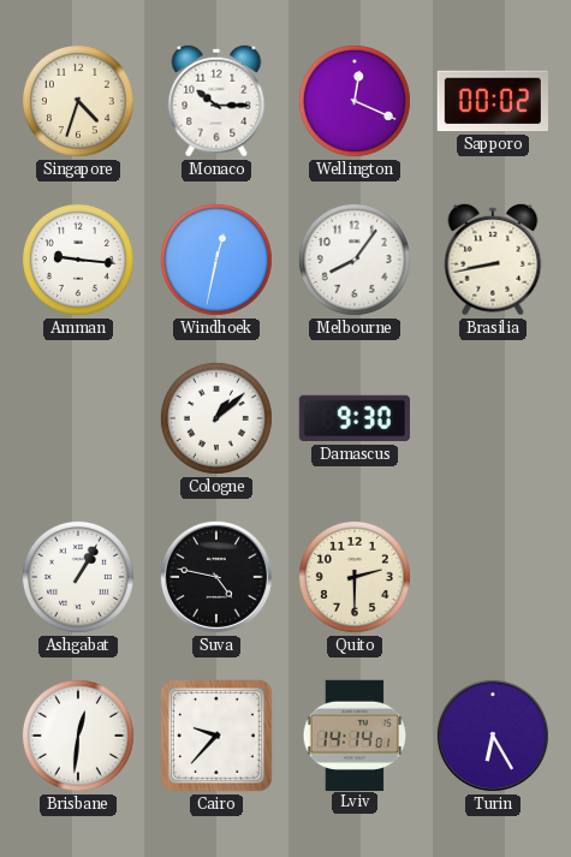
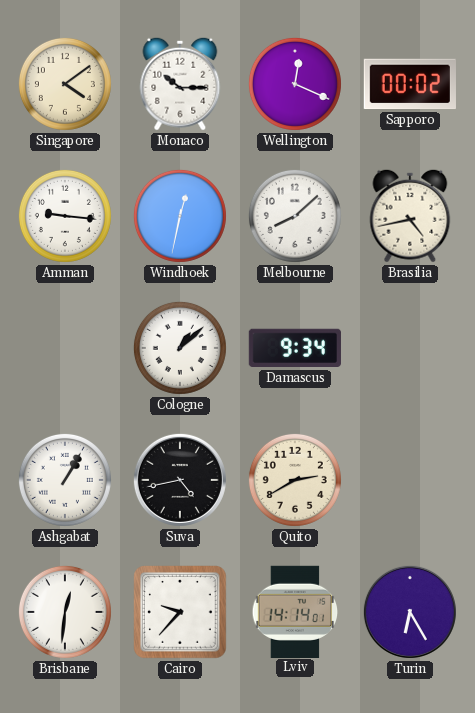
Singapore: 4:33 -> 4:09
Melbourne: 8:06 -> 8:08
Brasilia: 8:43 -> 4:43
Damascus: 9:30 -> 9:34
Suva: 4:47 -> 4:43
Quito: 2:30 -> 2:40
